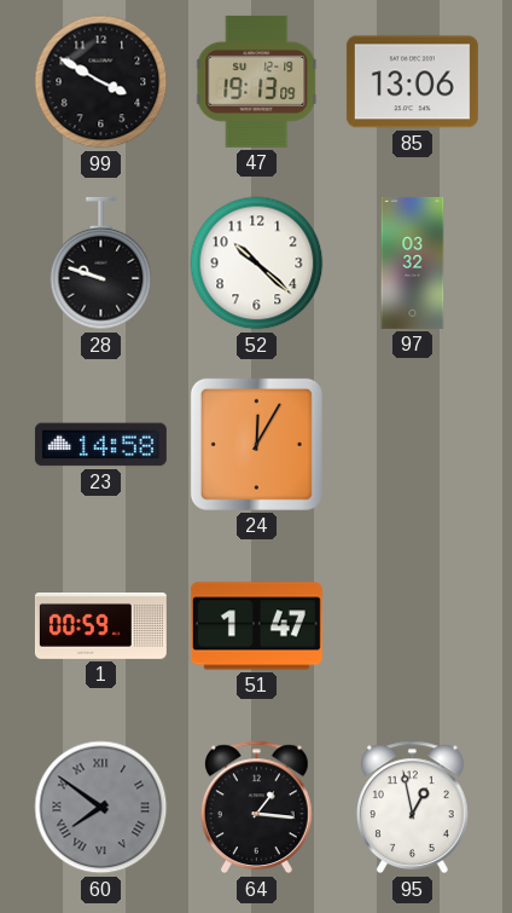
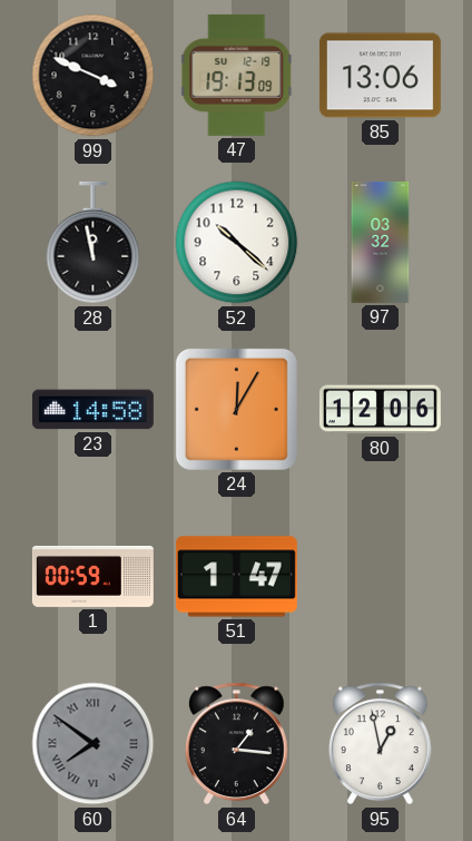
99: 3:50 -> 3:49
28: 9:48 -> 11:58
80: none -> 12:06
